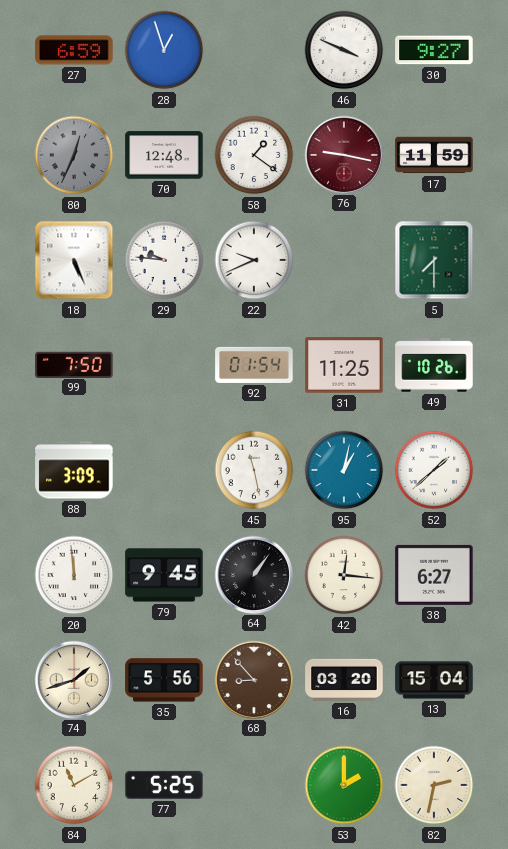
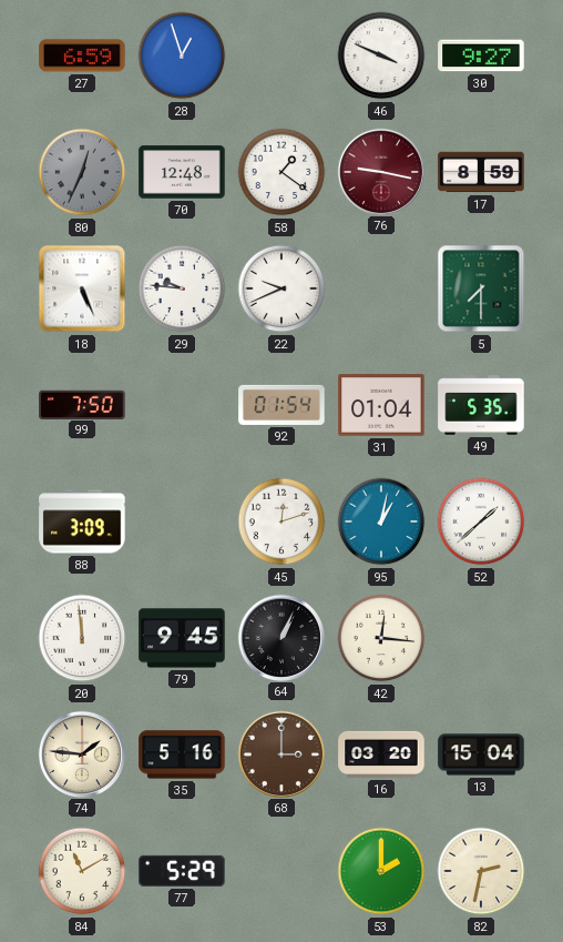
17: 11:59 -> 8:59
31: 11:25 -> 01:04
49: 10:26 -> 5:35
45: 11:28 -> 12:12
64: 1:06 -> 1:04
38: 6:27 -> none
74: 1:42 -> 1:46
35: 5:56 -> 5:16
68: 8:53 -> 3:00
77: 5:25 -> 5:29
